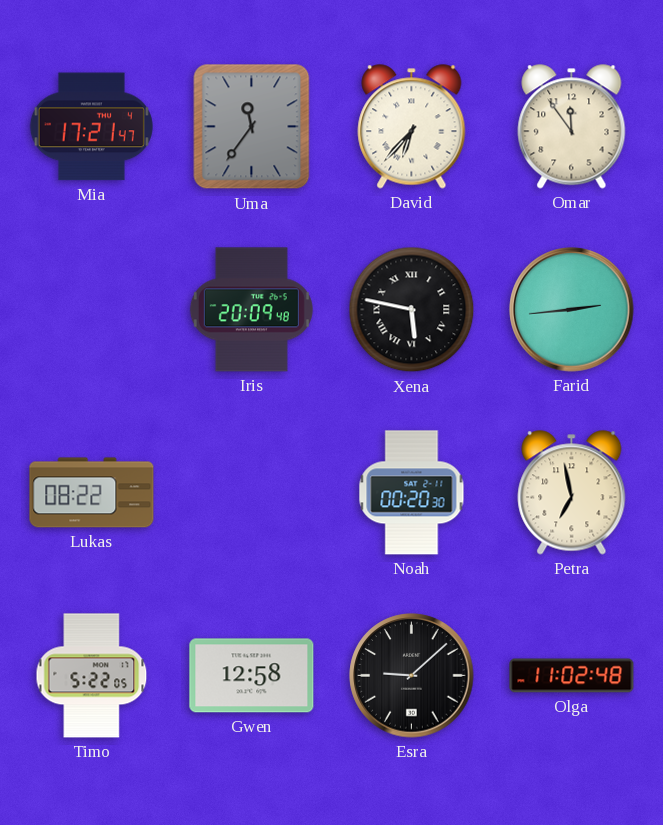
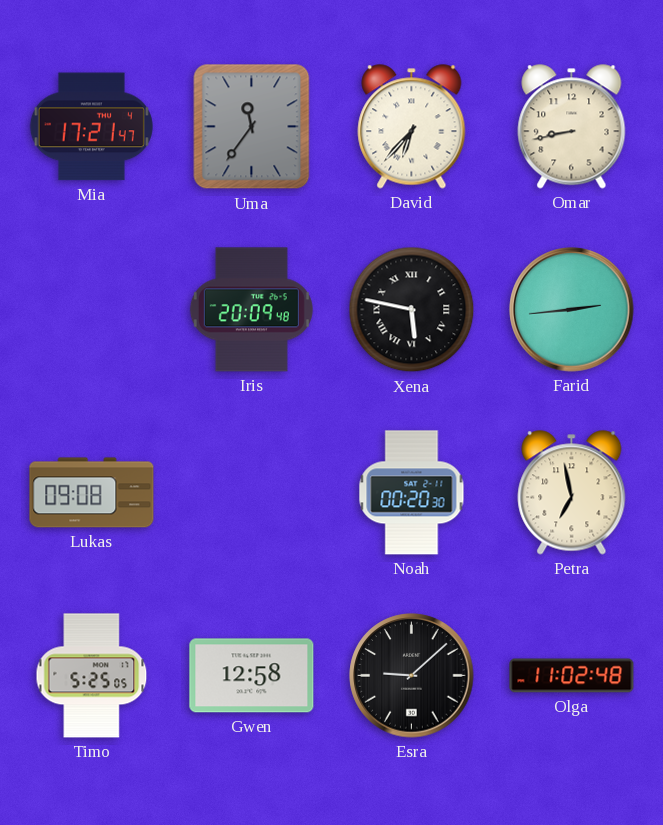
Omar: 11:54 -> 8:43
Lukas: 08:22 -> 09:08
Timo: 5:22 -> 5:25
